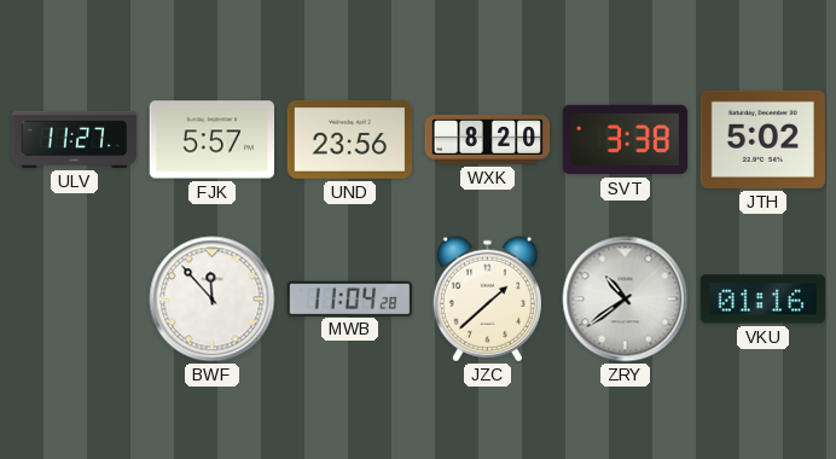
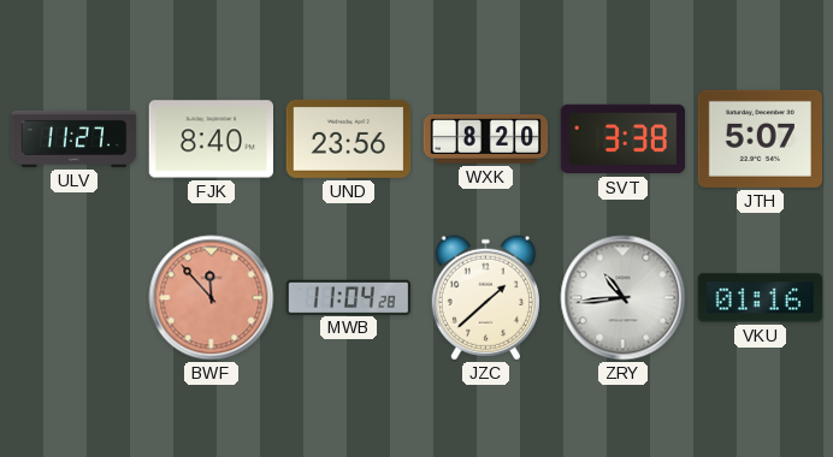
FJK: 5:57 -> 8:40
JTH: 5:02 -> 5:07
BWF dial: white -> salmon
ZRY: 10:39 -> 10:44
